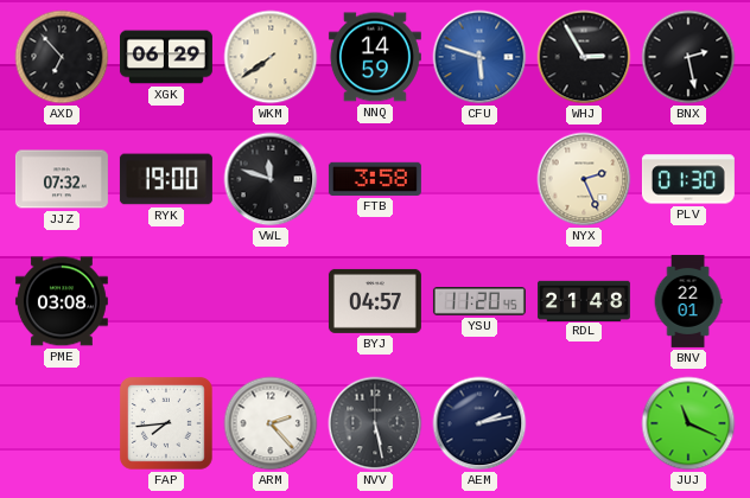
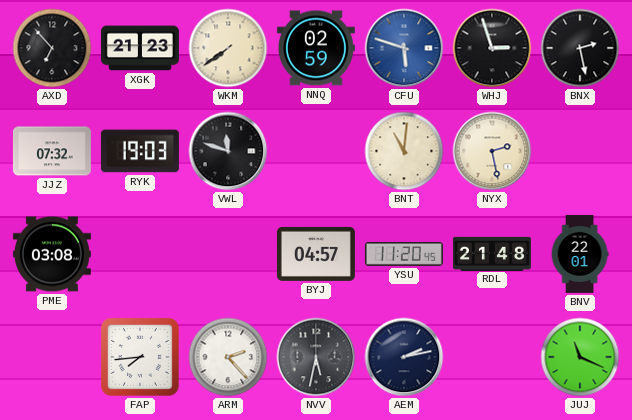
XGK: 06:29 -> 21:23
NNQ: 14:59 -> 02:59
WHJ: 2:55 -> 2:57
RYK: 19:00 -> 19:03
FTB: 3:58 -> none
BNT: none -> 11:01
NYX: 2:26 -> 2:28
PLV: 01:30 -> none
NVV: 5:28 -> 5:32
